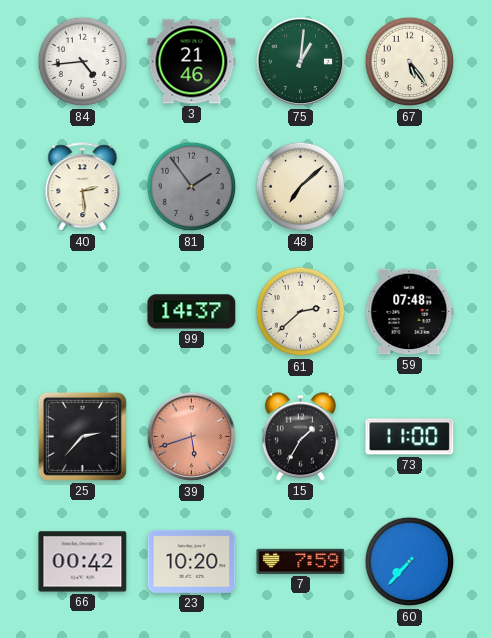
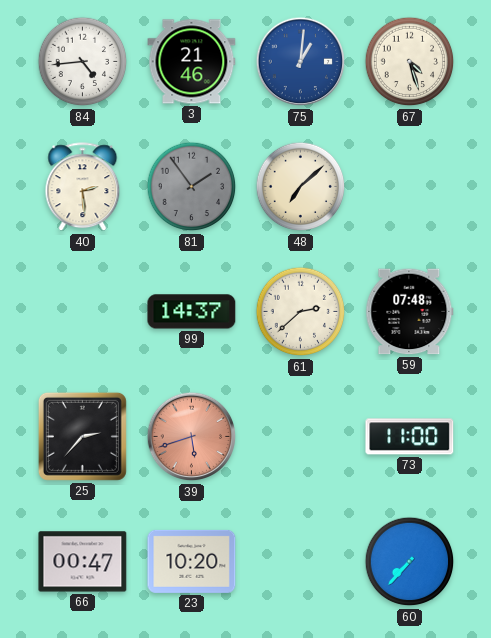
75 dial: green -> blue
67: 5:24 -> 4:27
15: 1:35 -> none
66: 00:42 -> 00:47
7: 7:59 -> none
